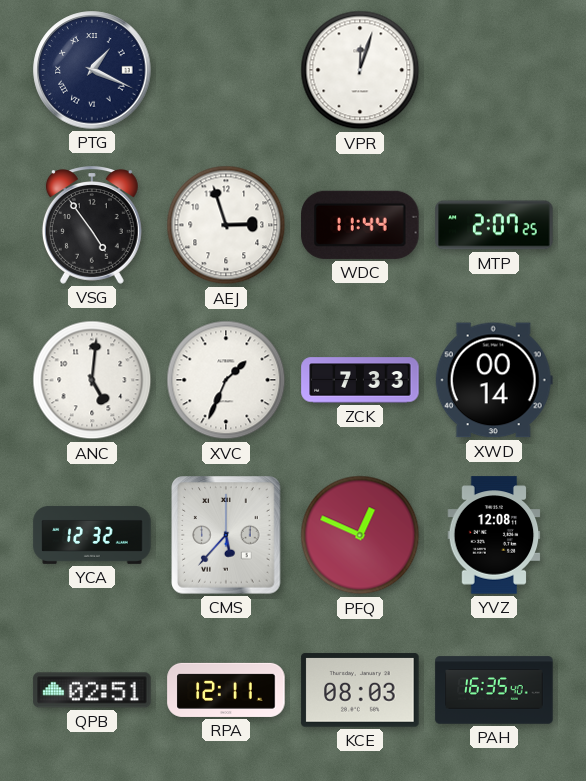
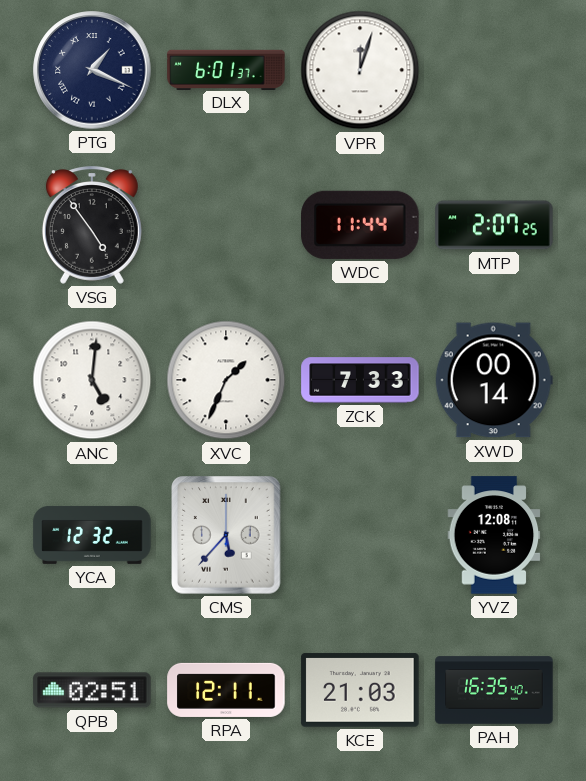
DLX: none -> 6:01
AEJ: 2:57 -> none
PFQ: 12:49 -> none
KCE: 08:03 -> 21:03
